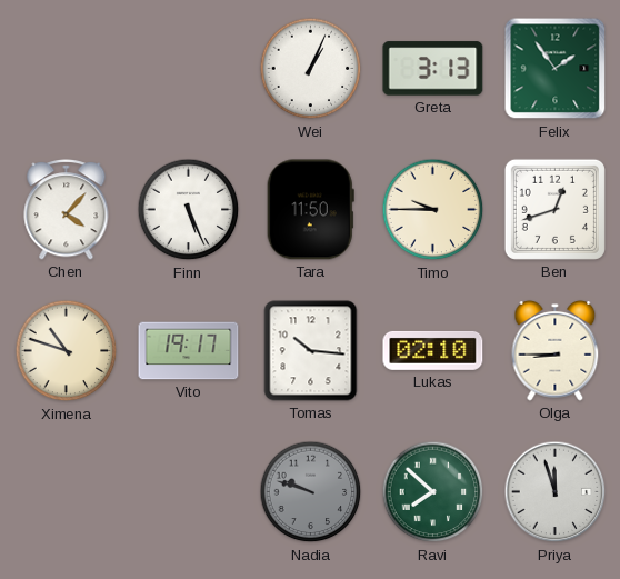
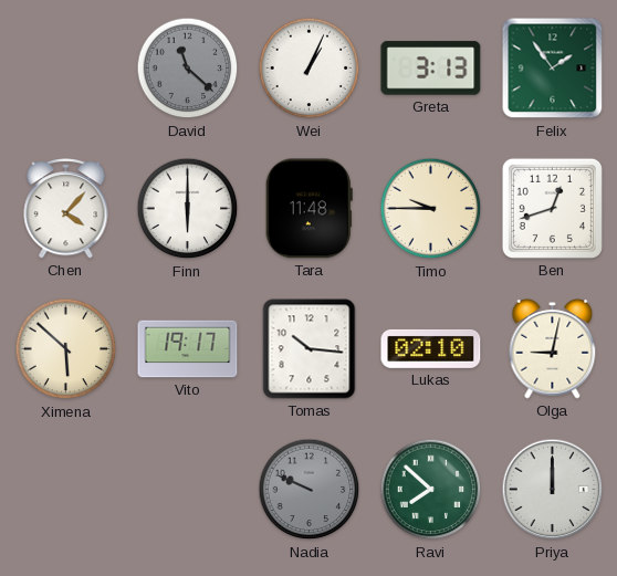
David: none -> 11:22
Finn: 5:26 -> 6:00
Tara: 11:50 -> 11:48
Ximena: 10:48 -> 5:52
Olga: 8:45 -> 9:02
Nadia: 9:48 -> 9:49
Priya: 11:57 -> 12:00
